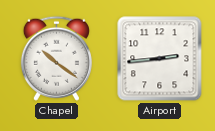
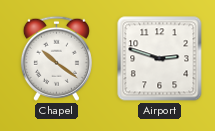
Airport: 2:44 -> 2:48
